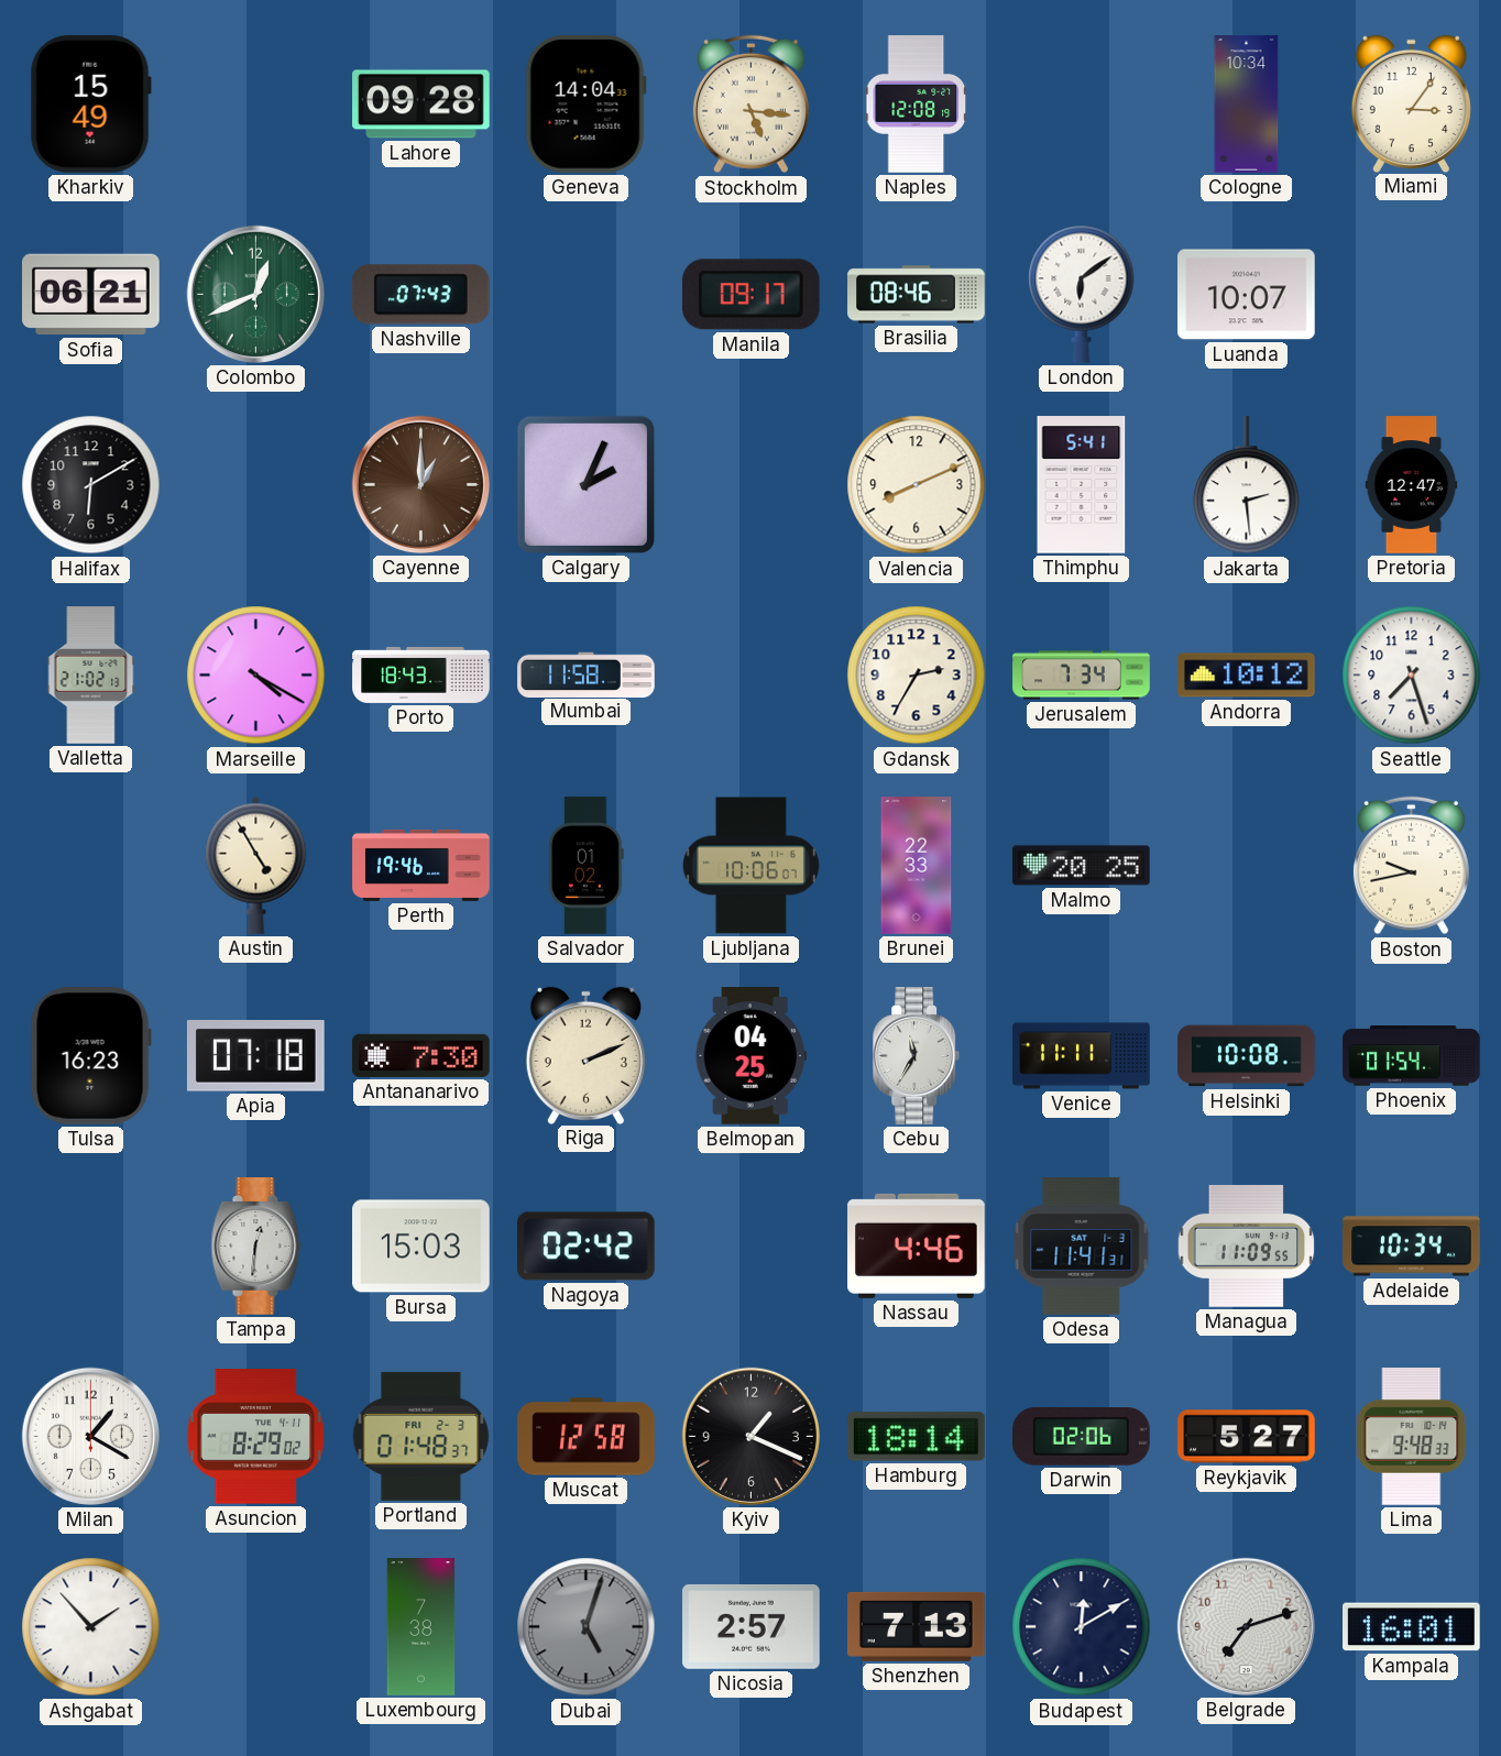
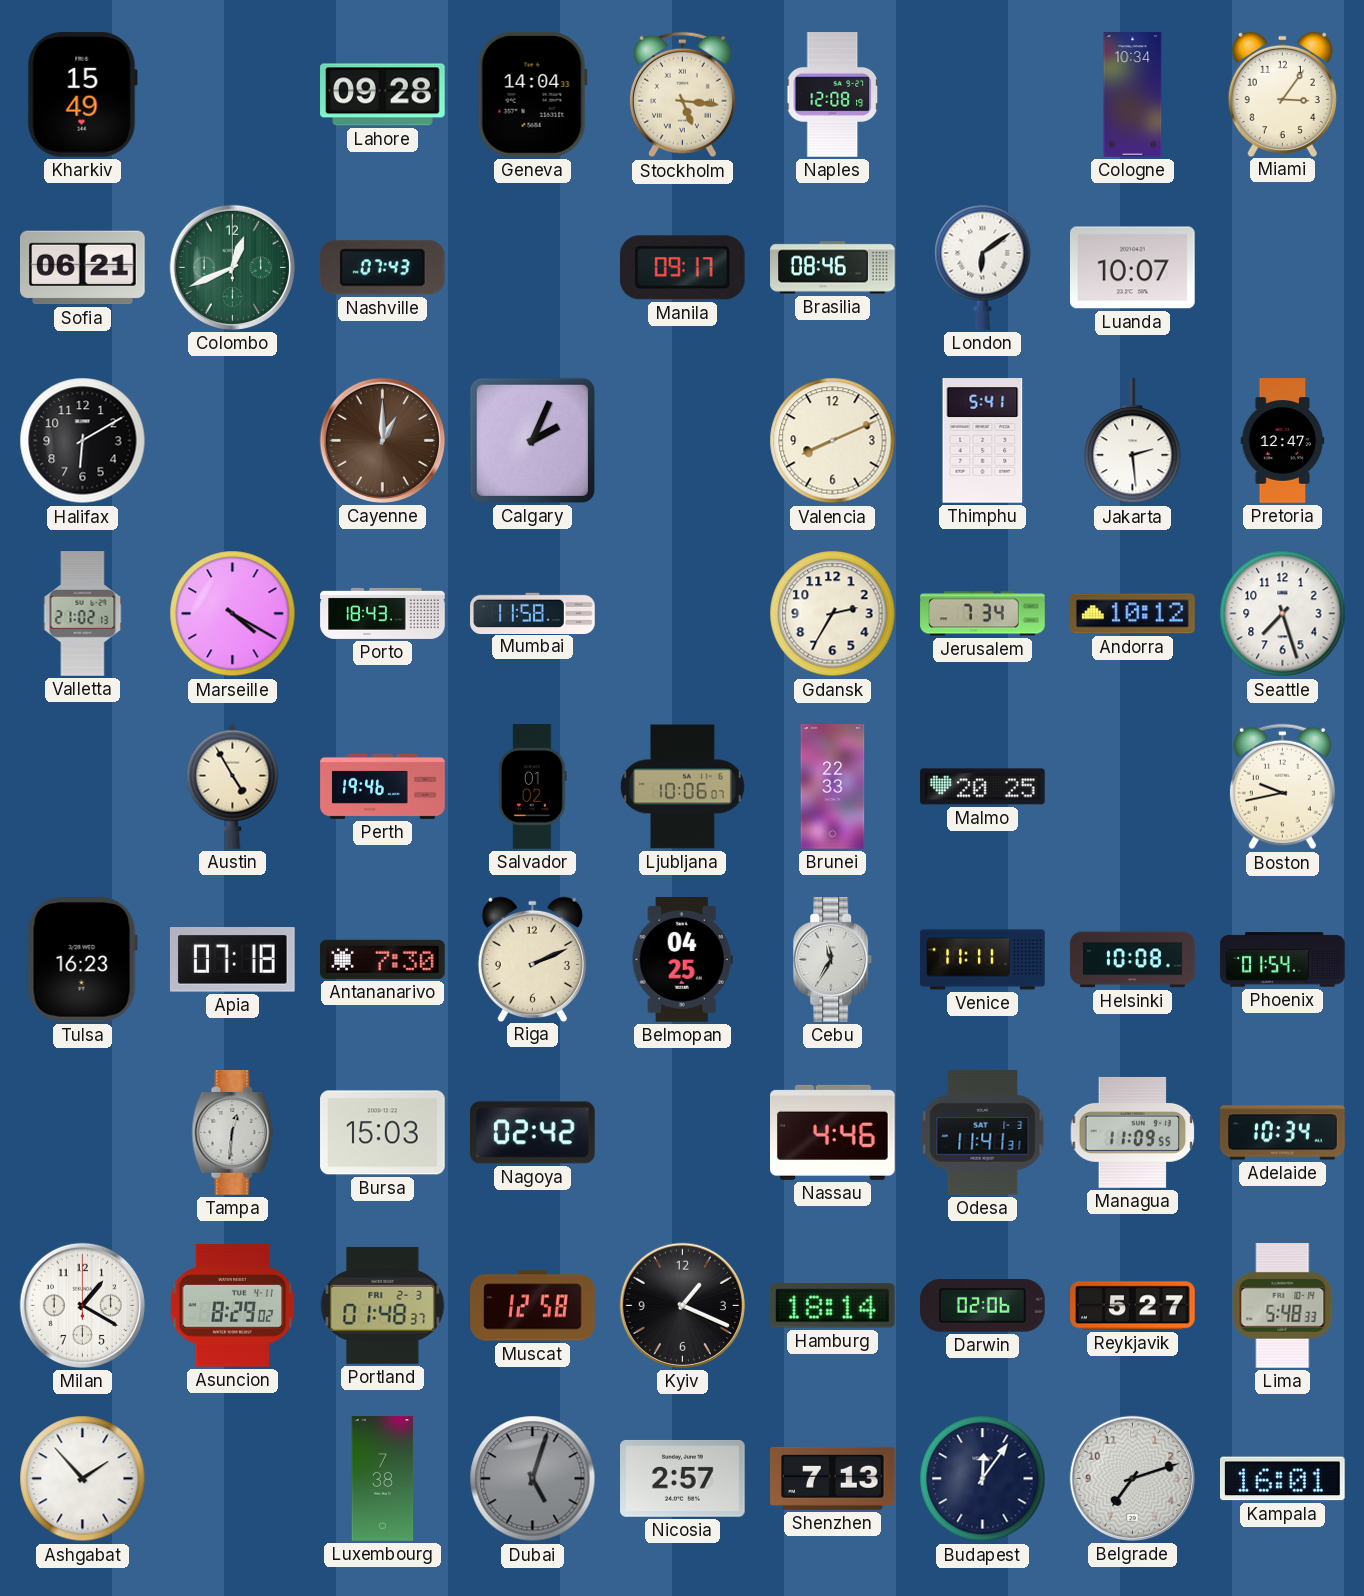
Lima: 9:48 -> 5:48
Budapest: 12:10 -> 12:06
